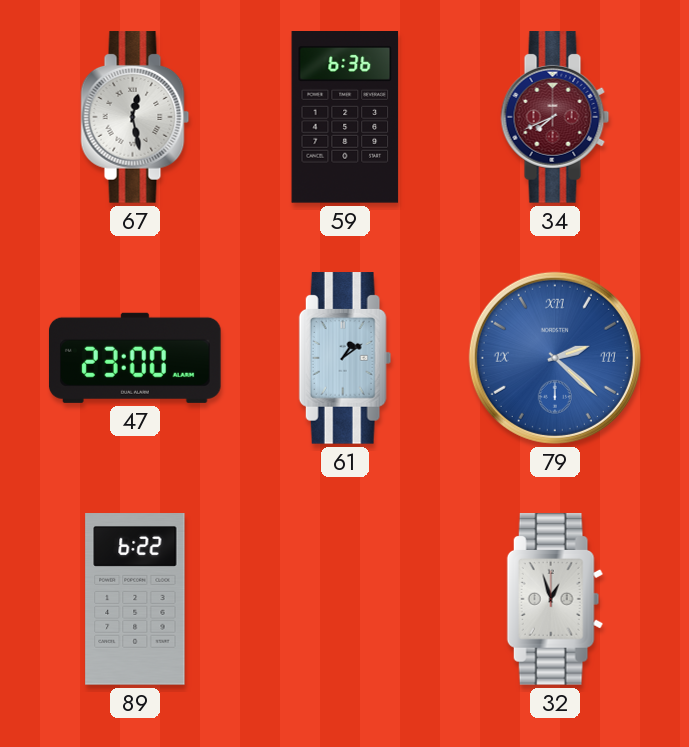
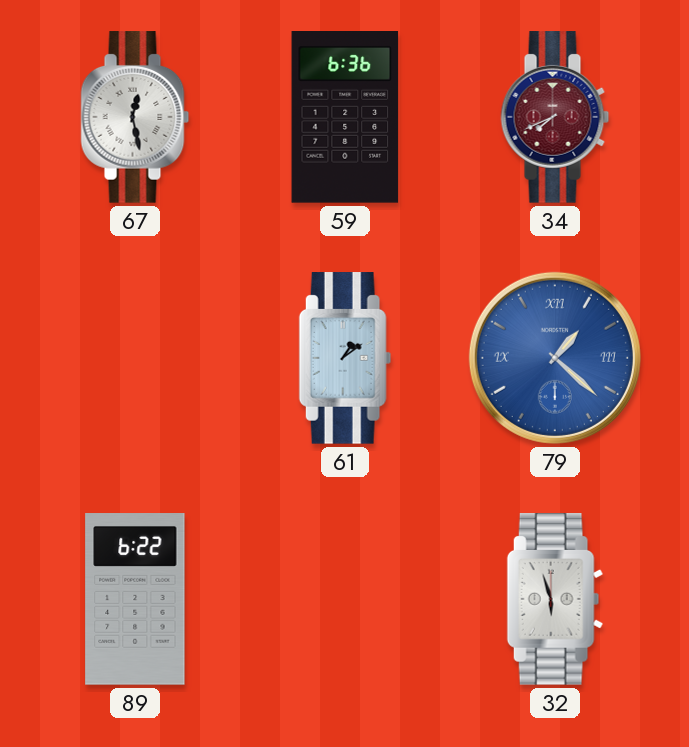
47: 23:00 -> none
79: 2:22 -> 1:22
32: 12:57 -> 5:57
